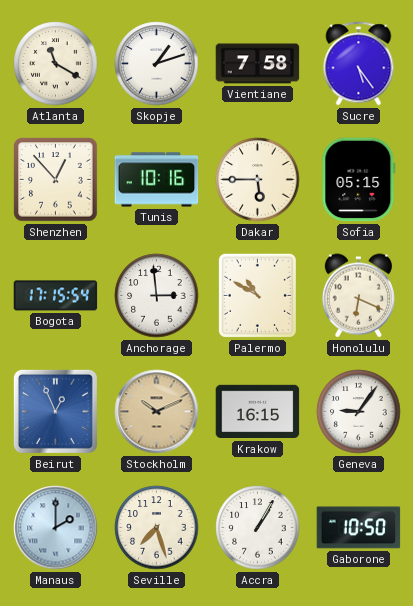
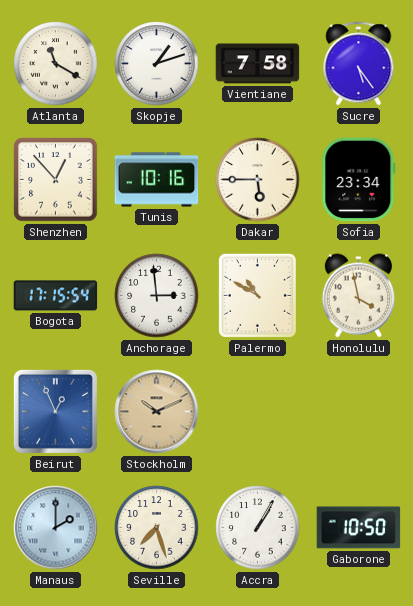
Sofia: 05:15 -> 23:34
Honolulu: 6:19 -> 3:58
Krakow: 16:15 -> none
Geneva: 9:06 -> none
